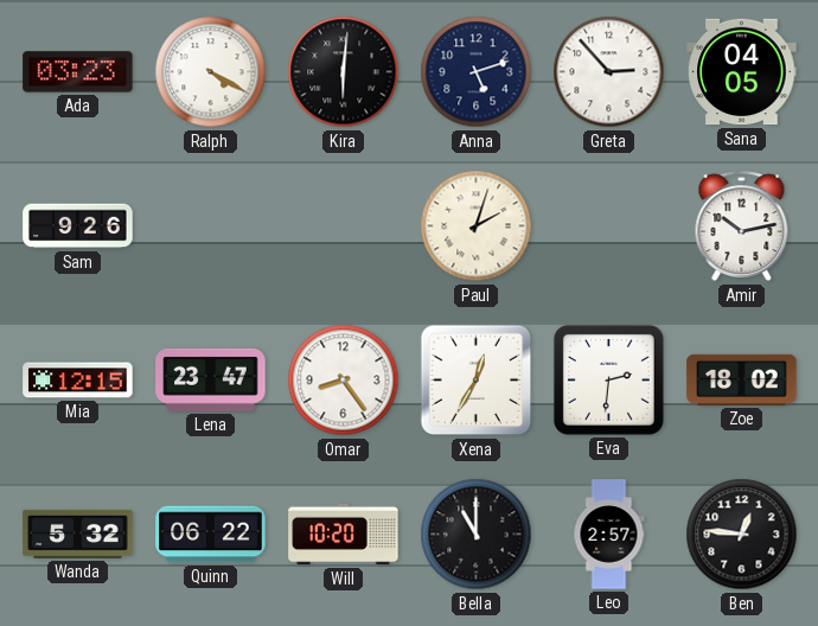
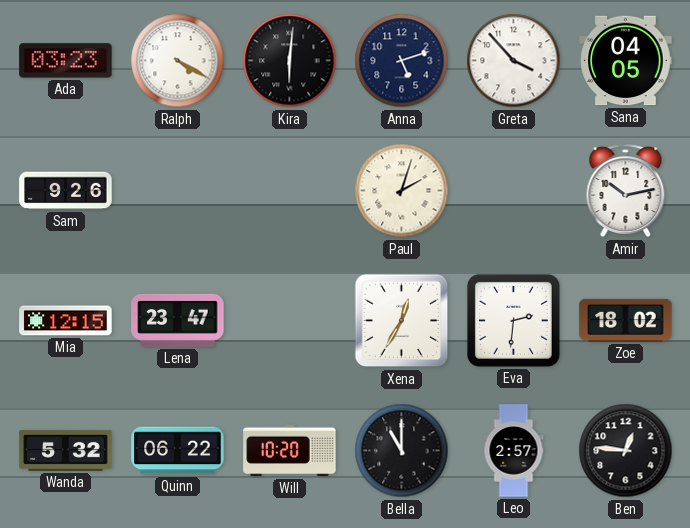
Greta: 2:53 -> 3:53
Omar: 8:24 -> none
